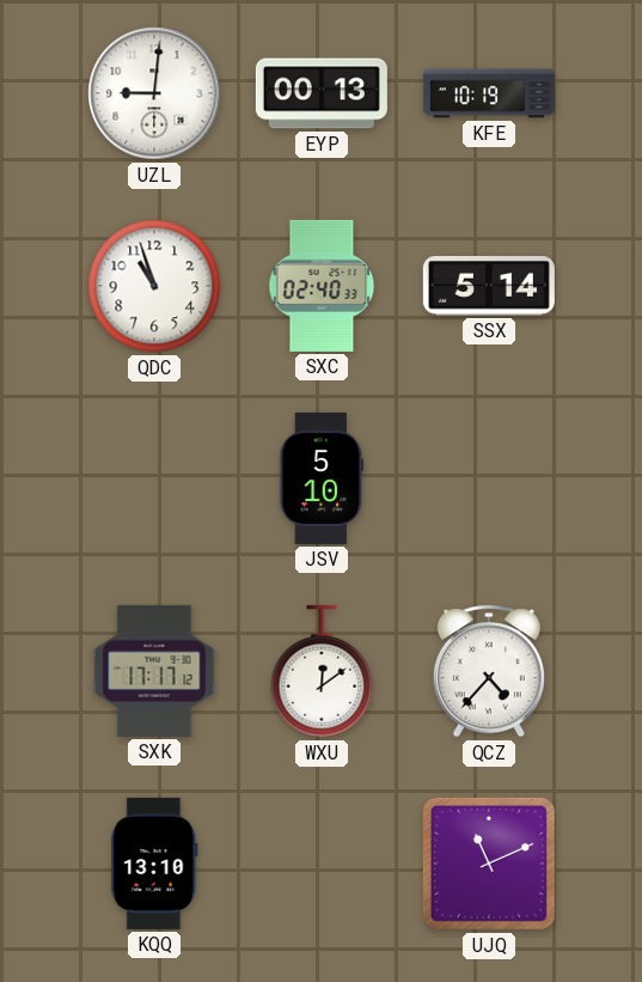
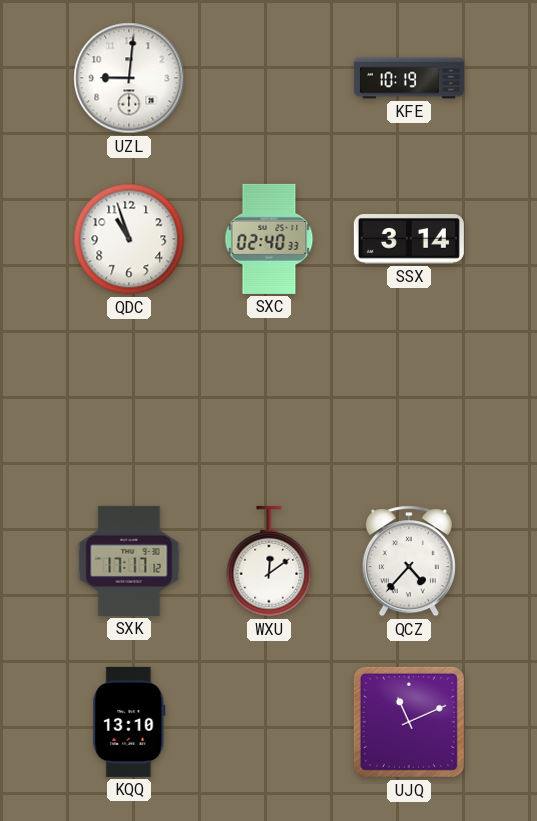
EYP: 00:13 -> none
SSX: 5:14 -> 3:14
JSV: 5:10 -> none
